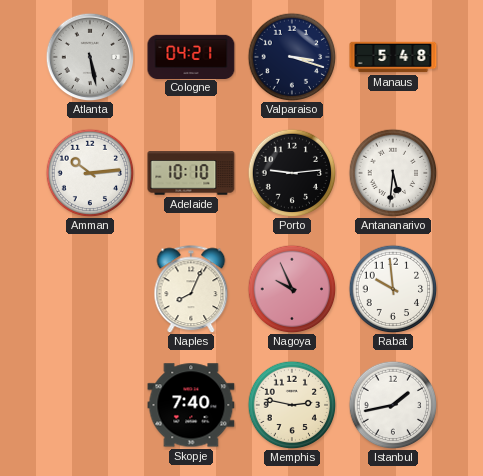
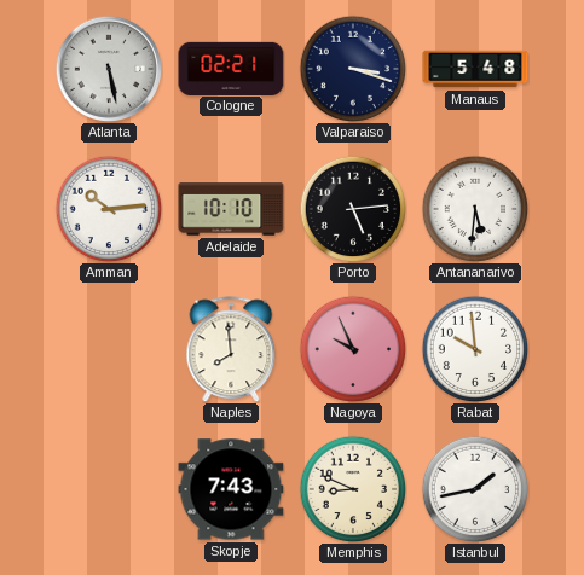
Cologne: 04:21 -> 02:21
Porto: 9:14 -> 5:14
Naples: 8:04 -> 7:59
Skopje: 7:40 -> 7:43
Memphis: 2:47 -> 8:49
